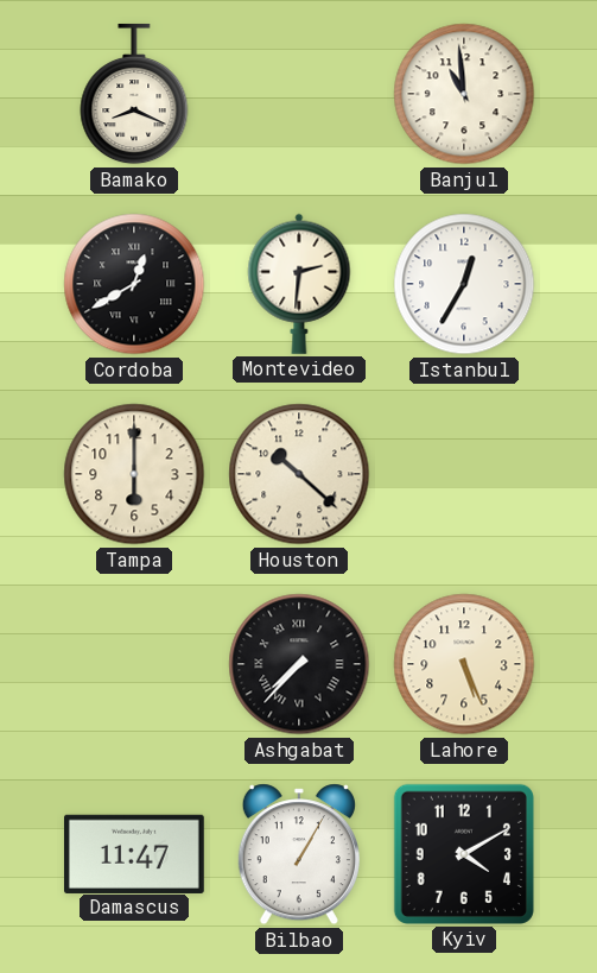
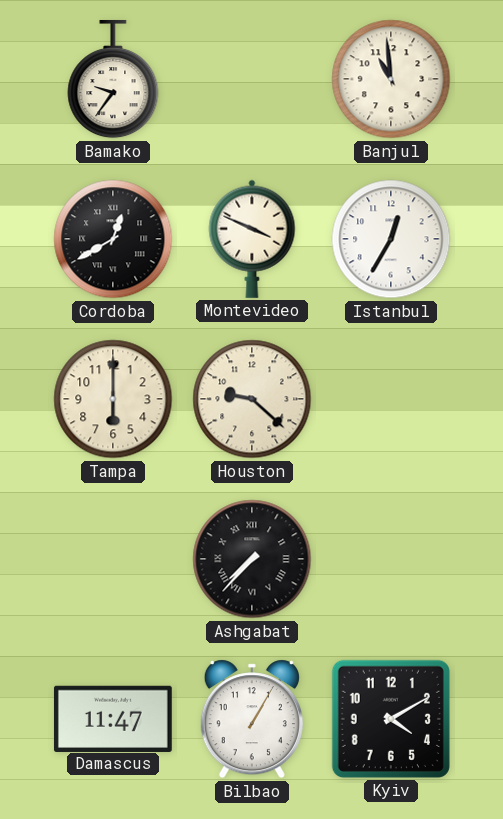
Bamako: 8:19 -> 9:36
Montevideo: 2:31 -> 3:49
Houston: 10:22 -> 9:22
Lahore: 5:26 -> none
